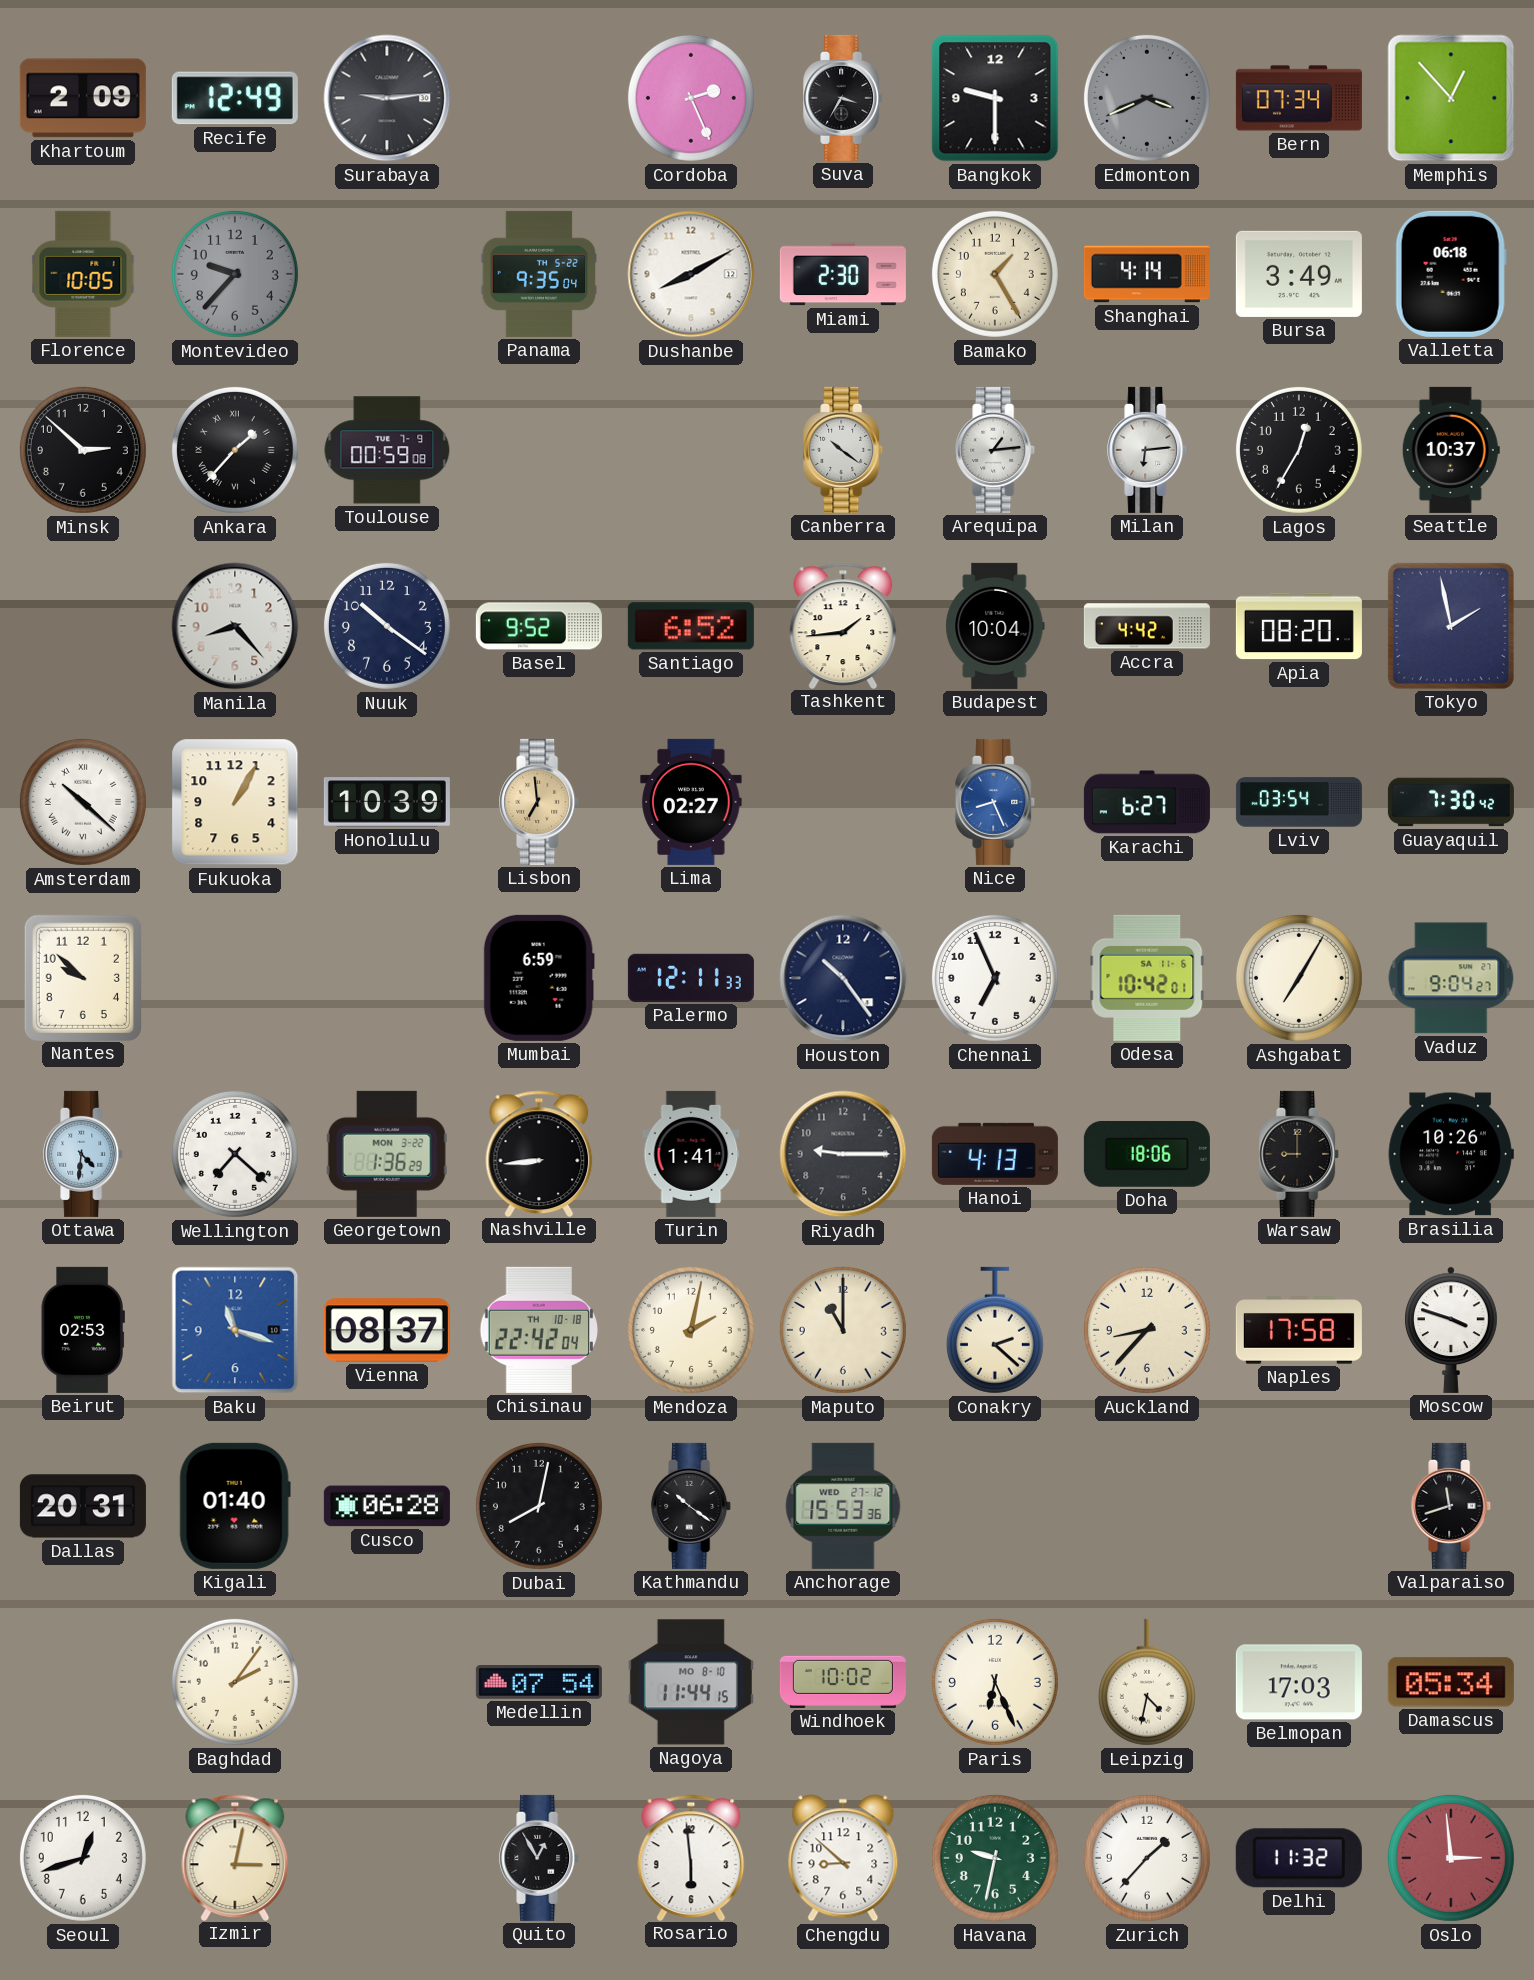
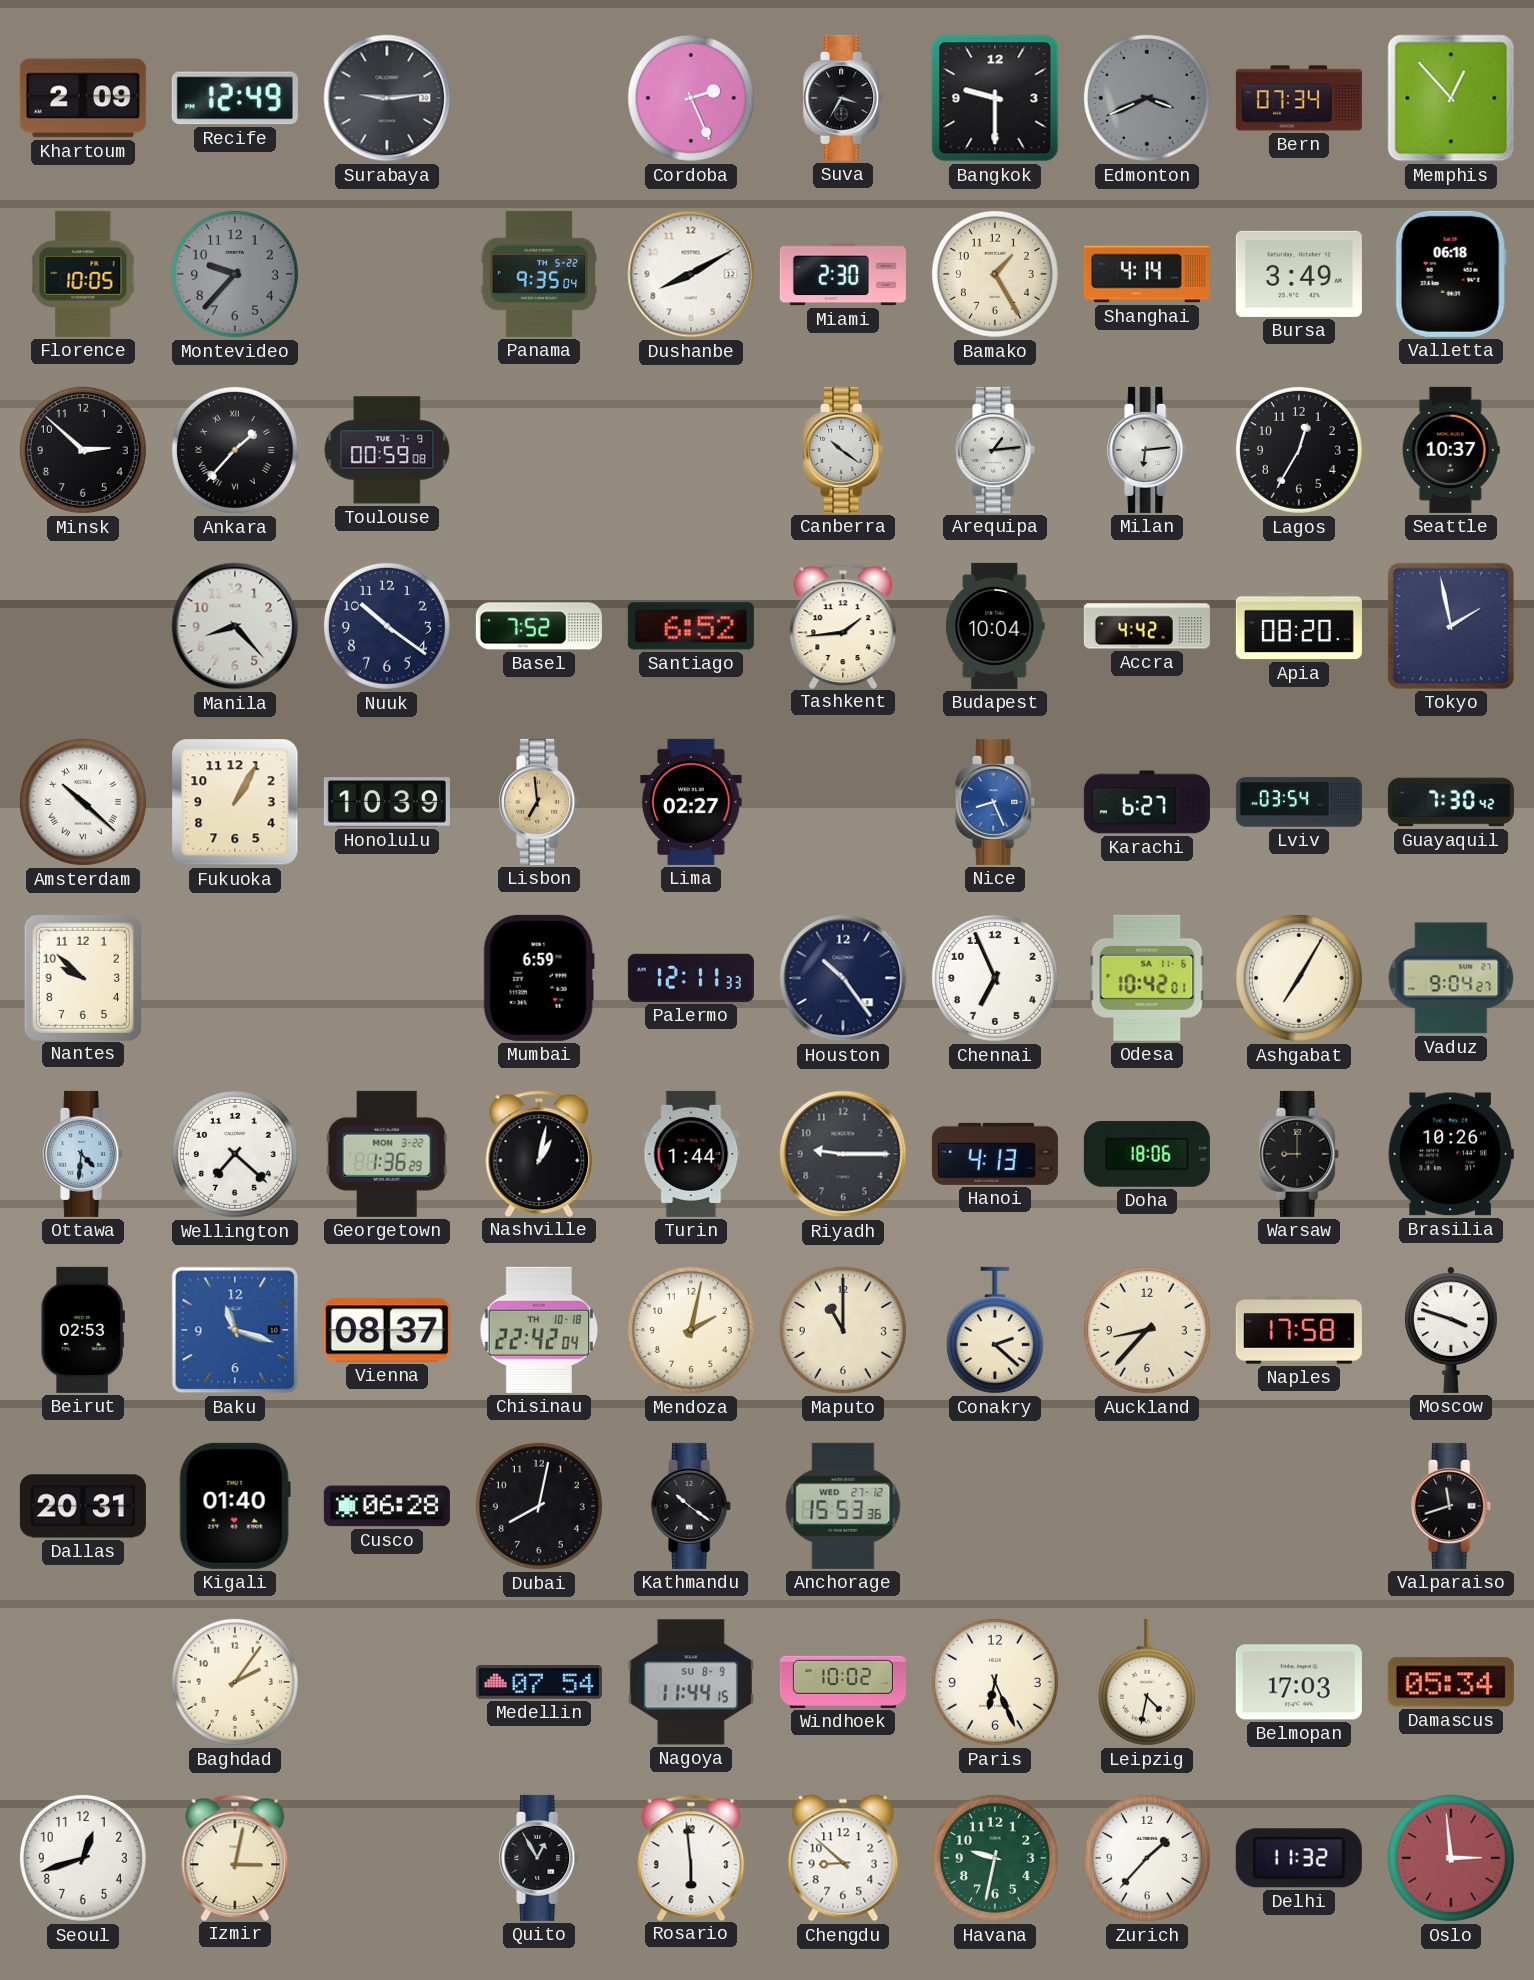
Basel: 9:52 -> 7:52
Nashville: 8:44 -> 1:02
Turin: 1:41 -> 1:44
Nagoya date: MO 8-10 -> SU 8-9
